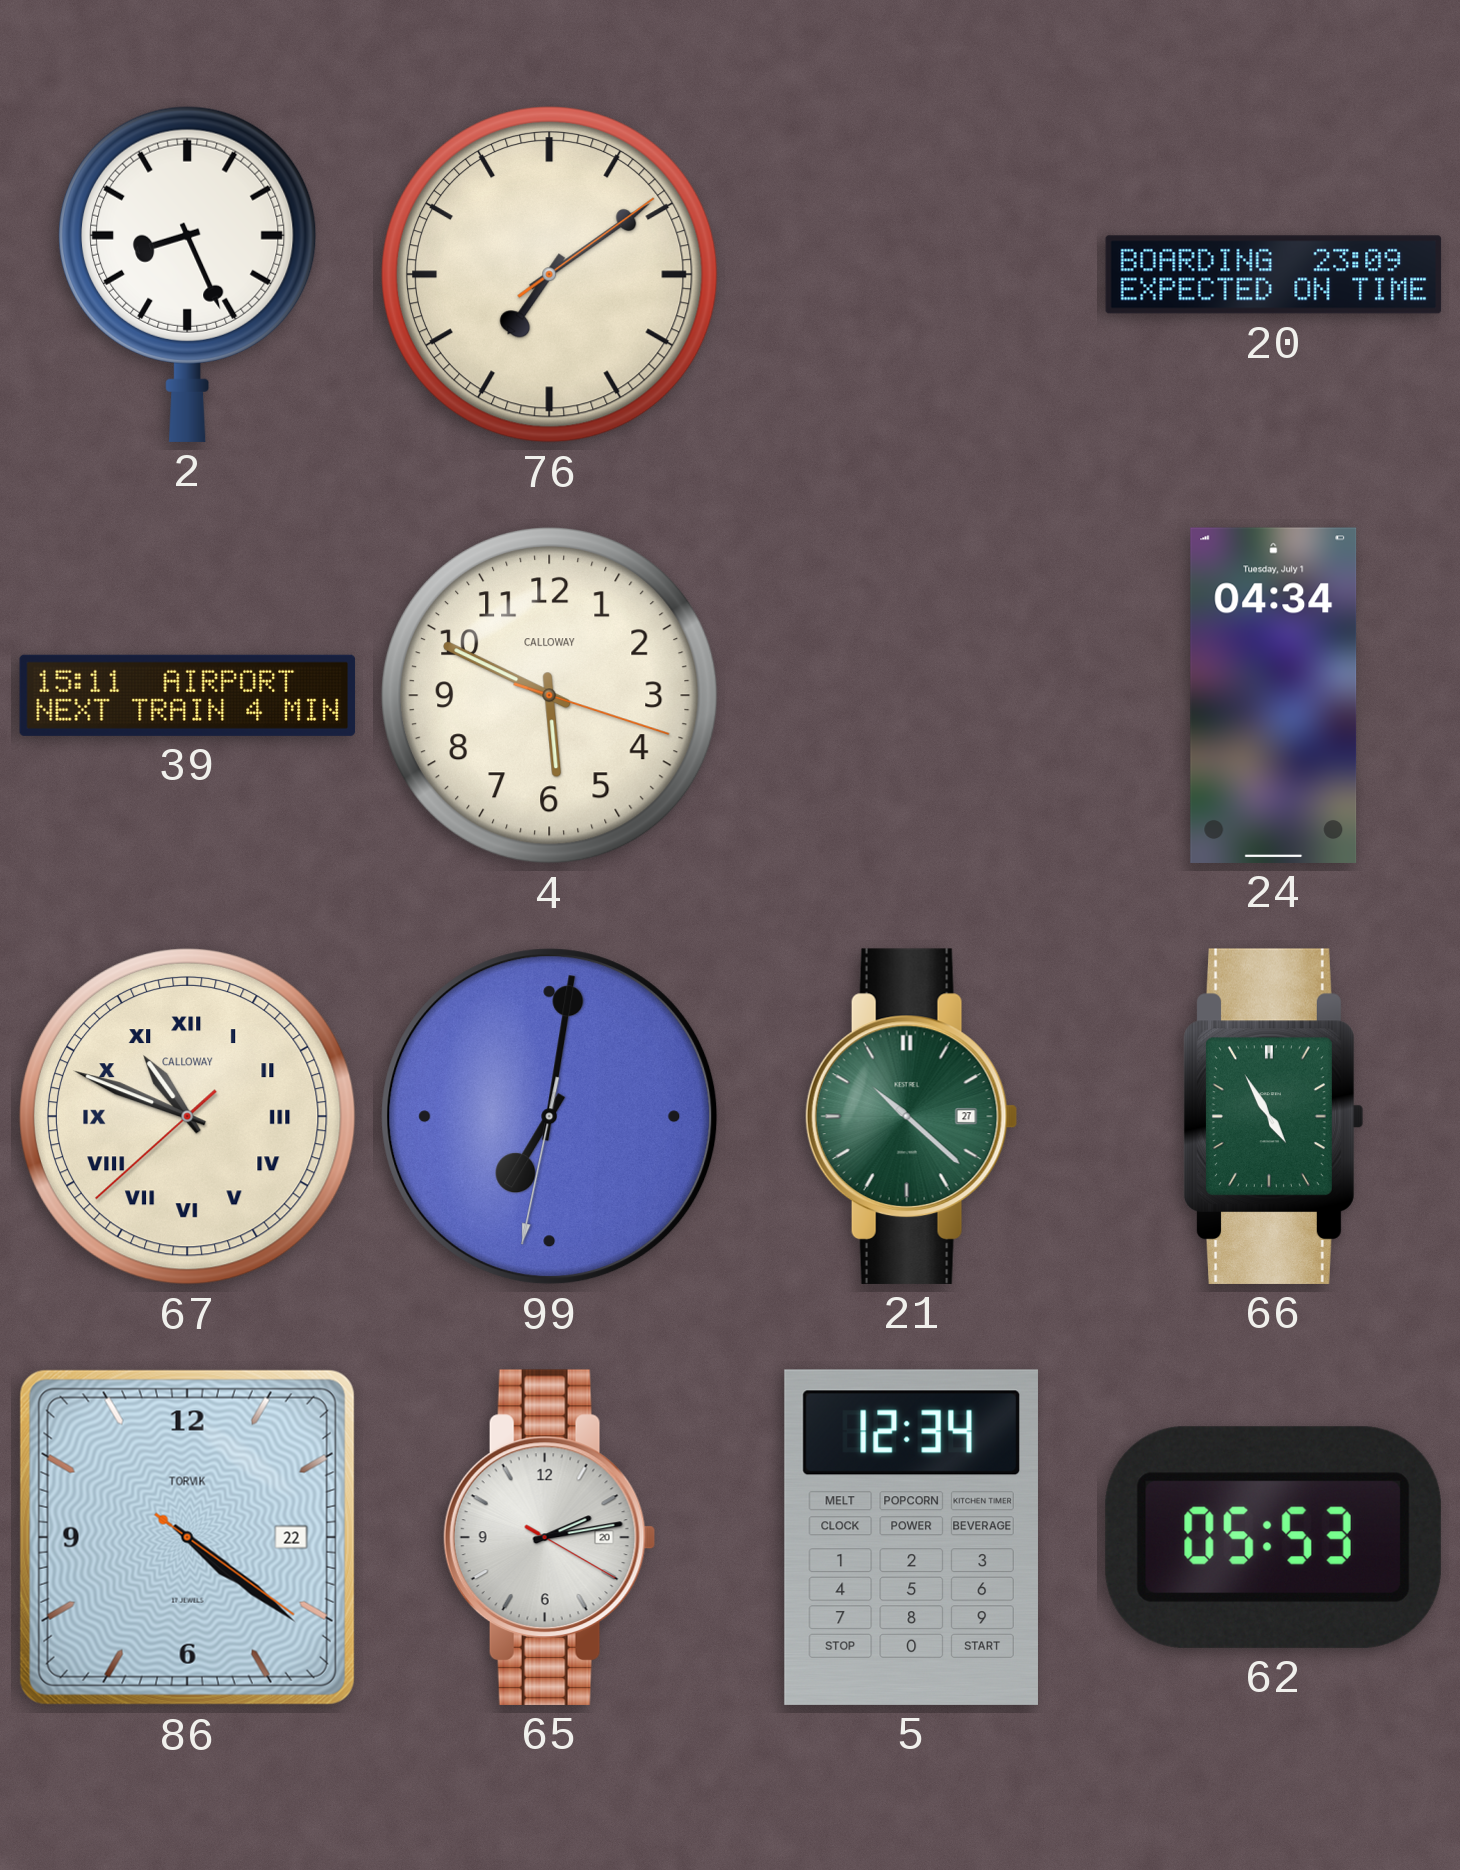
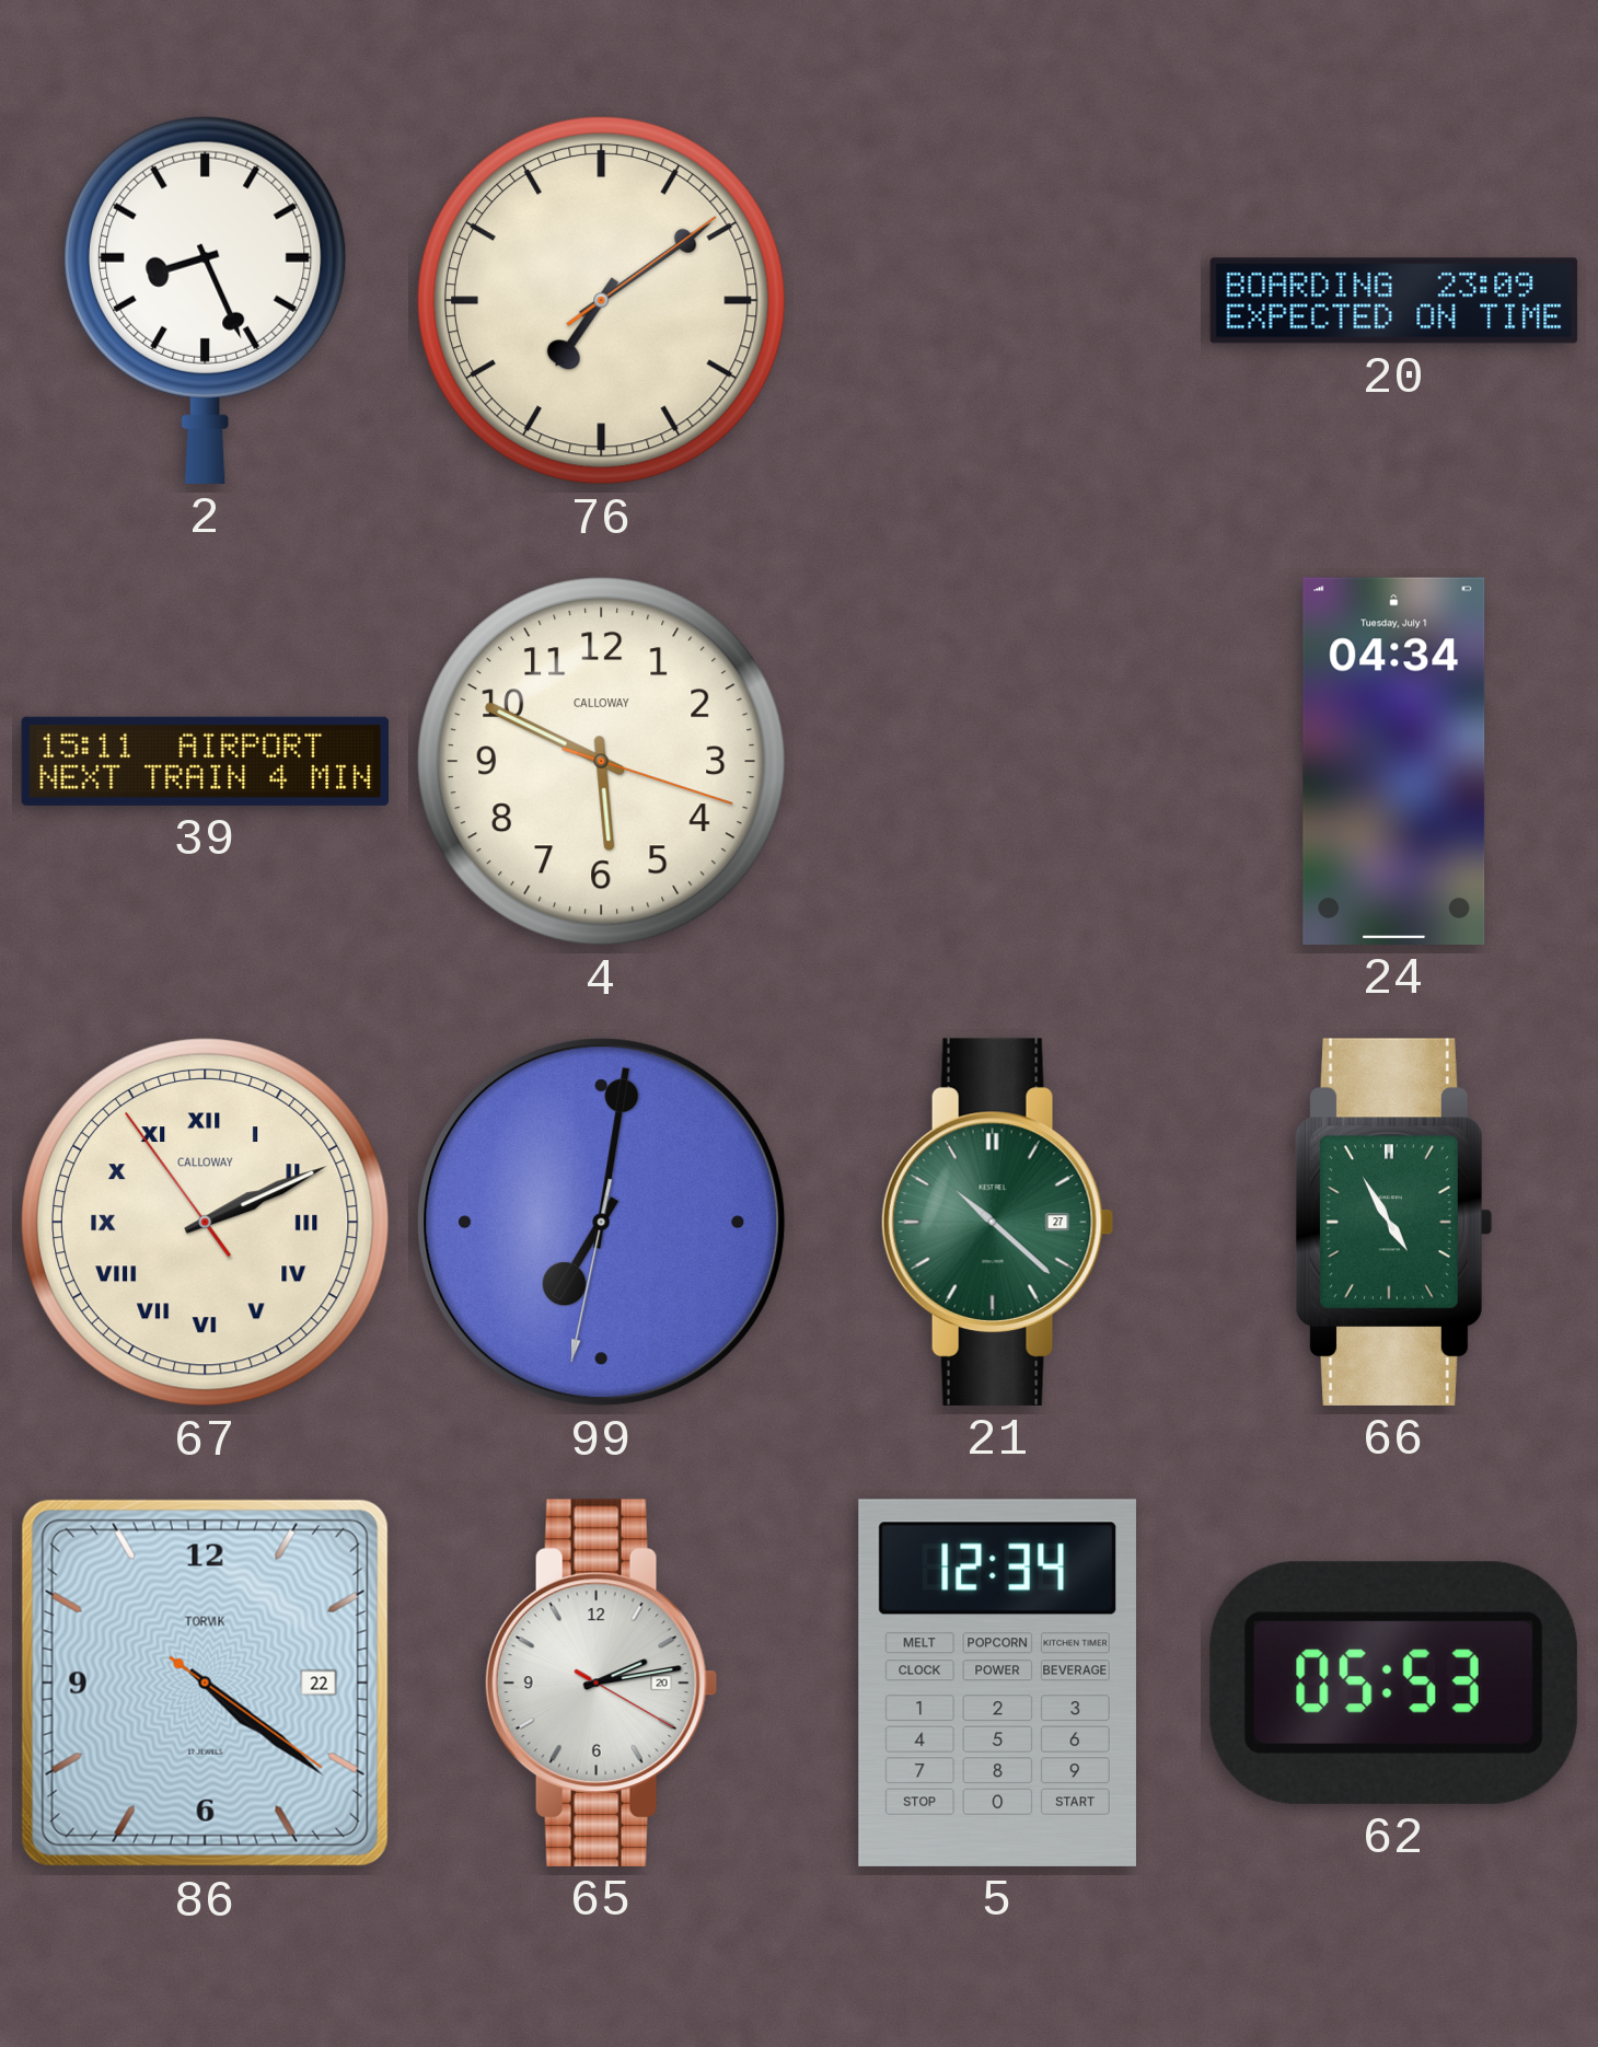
67: 10:48 -> 2:10
